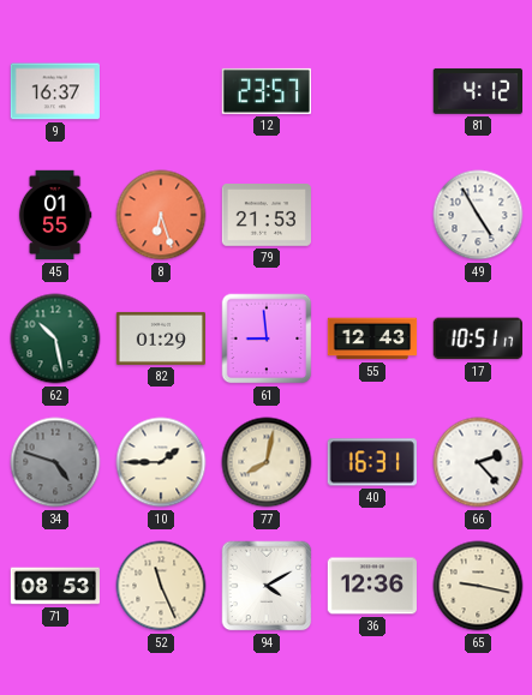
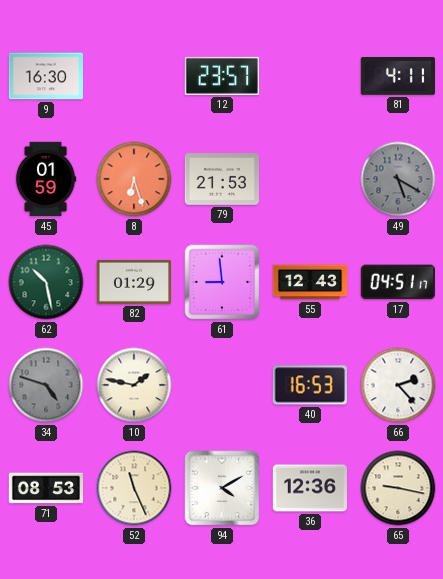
9: 16:37 -> 16:30
81: 4:12 -> 4:11
45: 01:55 -> 01:59
49: 4:55 -> 5:20
49 dial: white -> grey
17: 10:51 -> 04:51
10: 1:45 -> 1:47
77: 8:02 -> none
40: 16:31 -> 16:53
